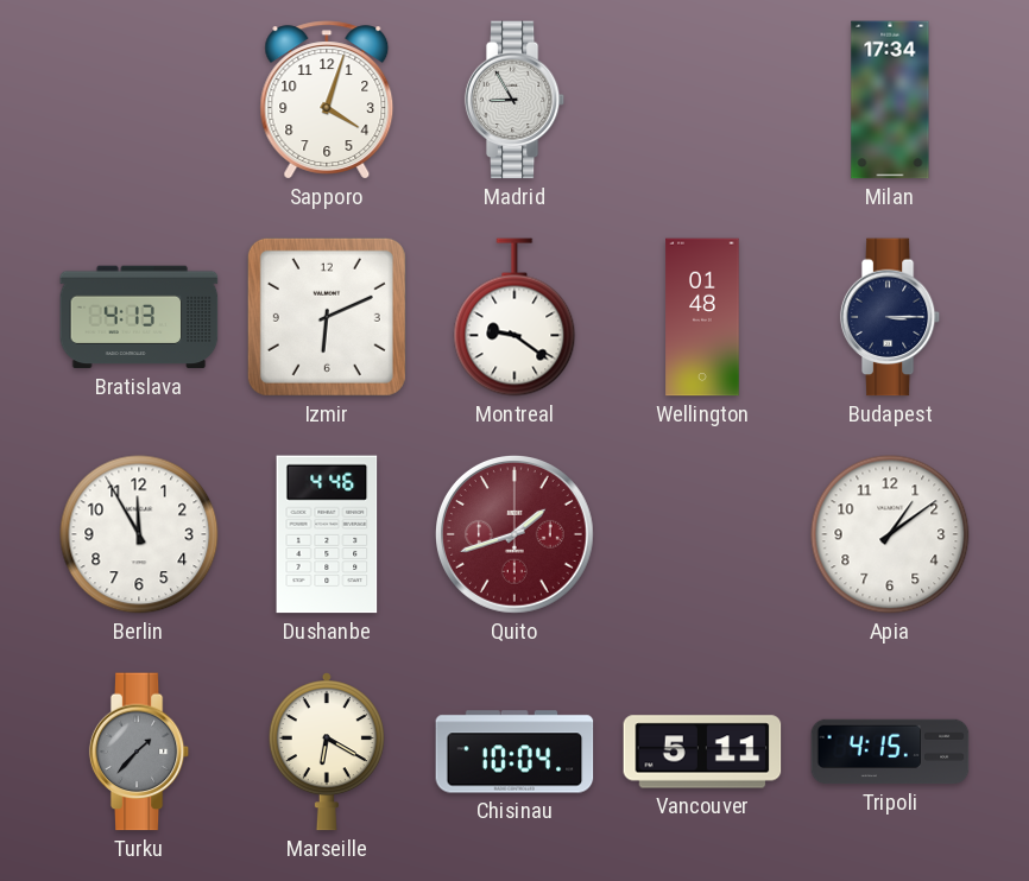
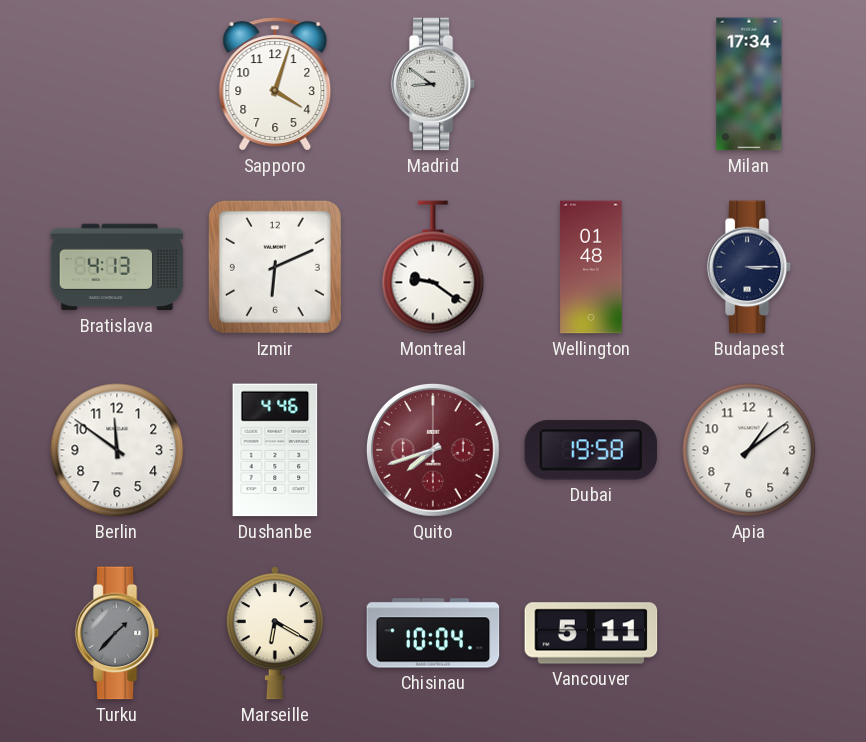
Madrid: 8:55 -> 8:51
Berlin: 11:55 -> 11:51
Quito: 1:42 -> 7:42
Dubai: none -> 19:58
Tripoli: 4:15 -> none
